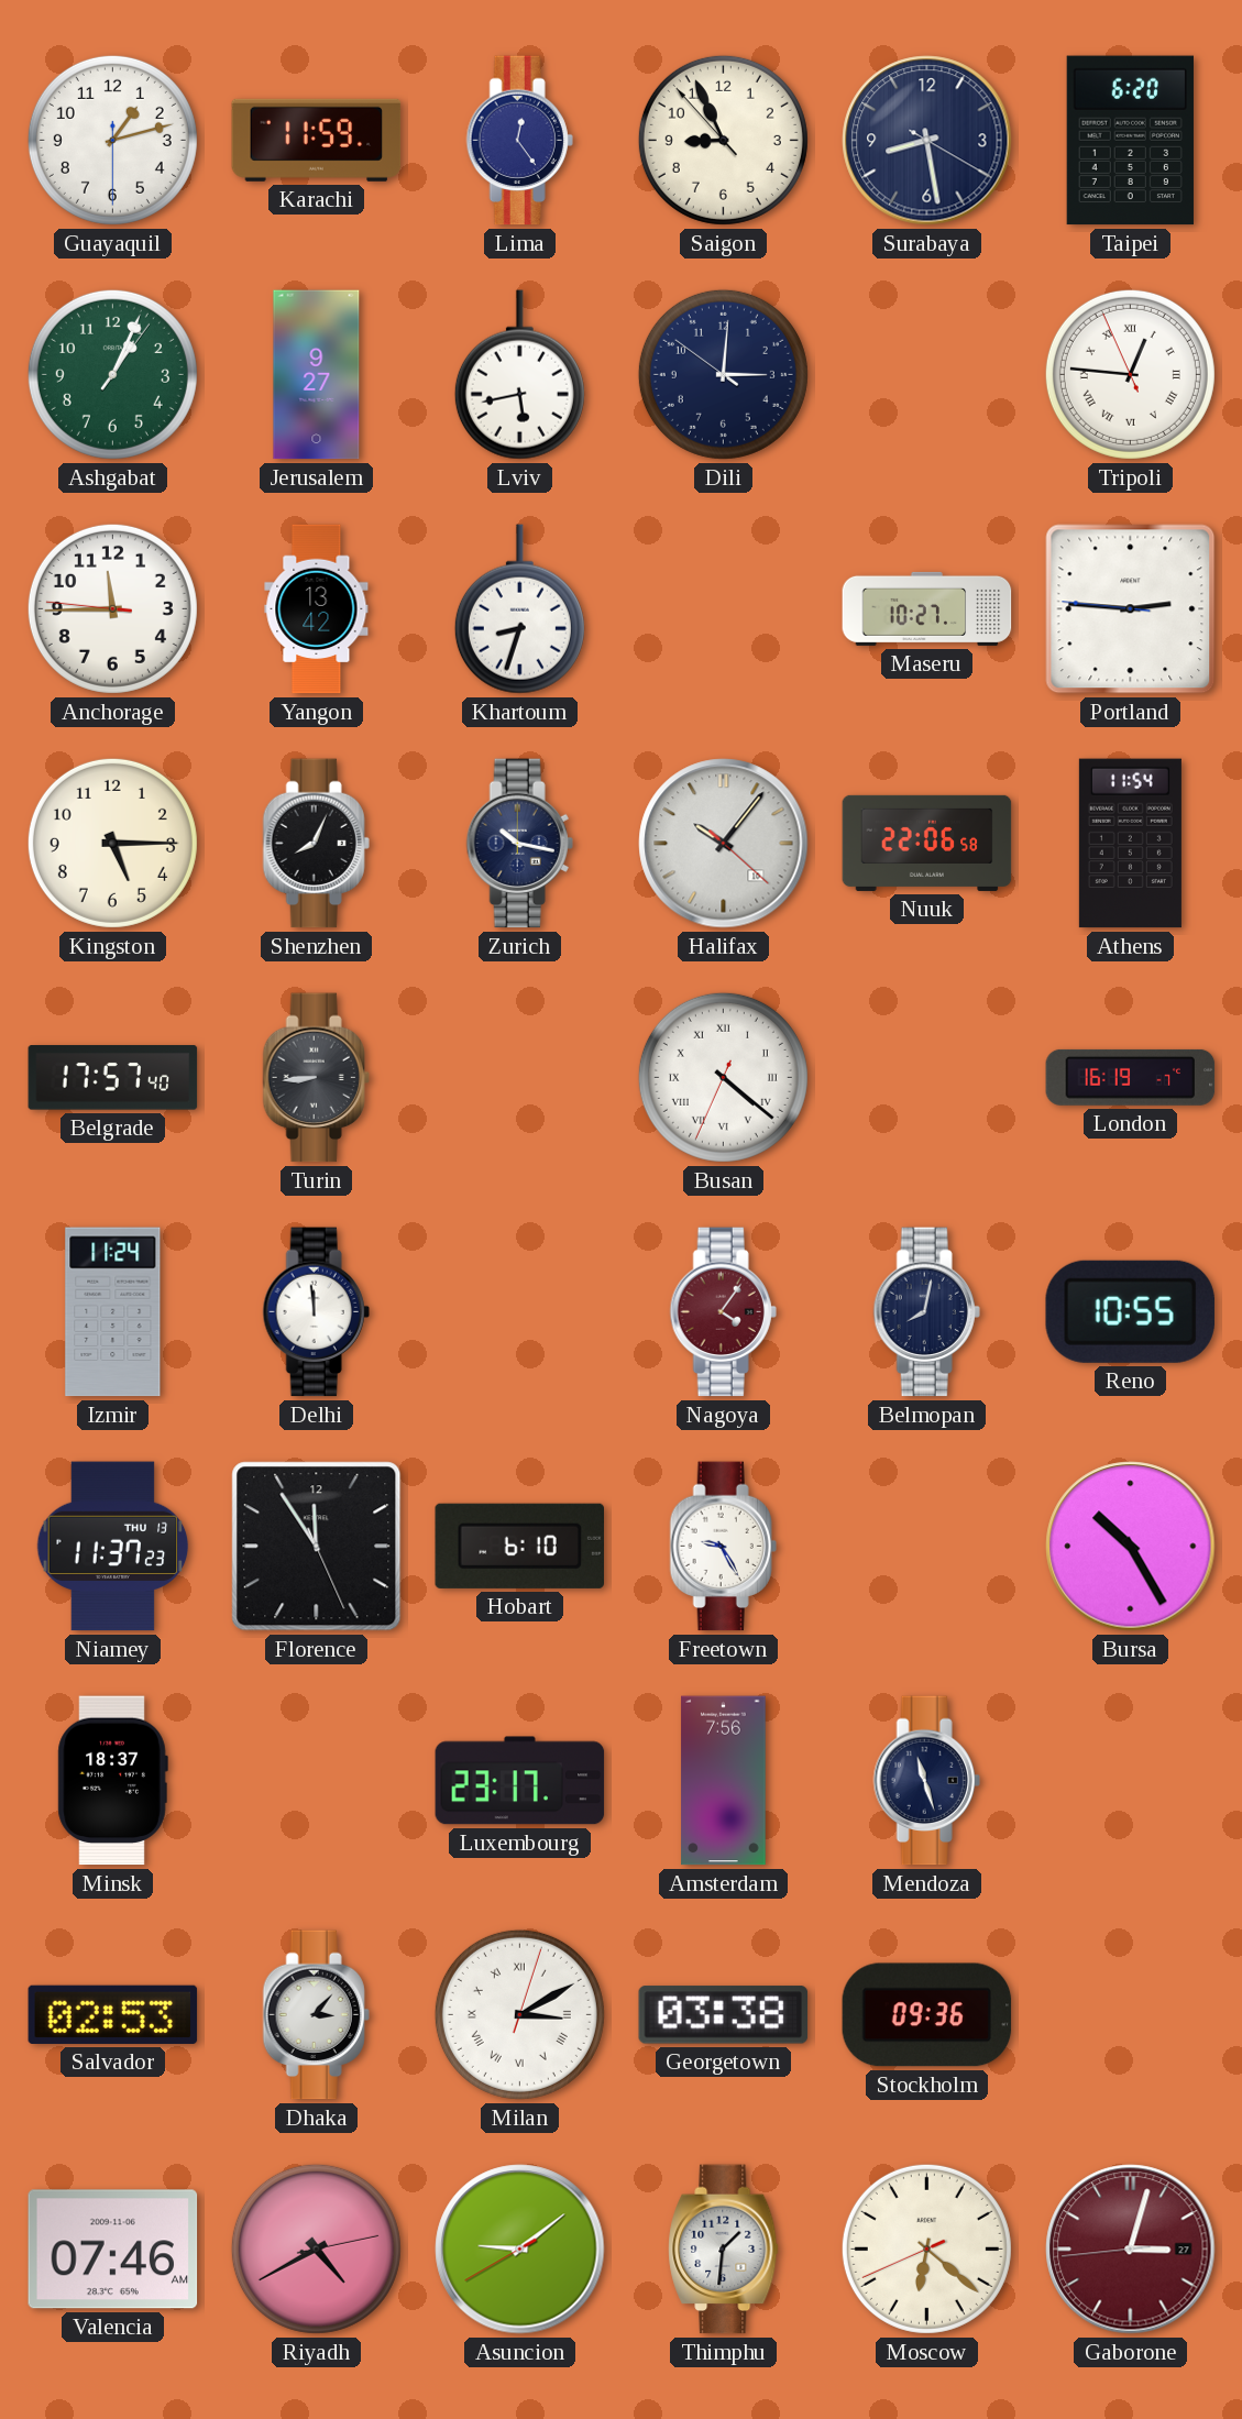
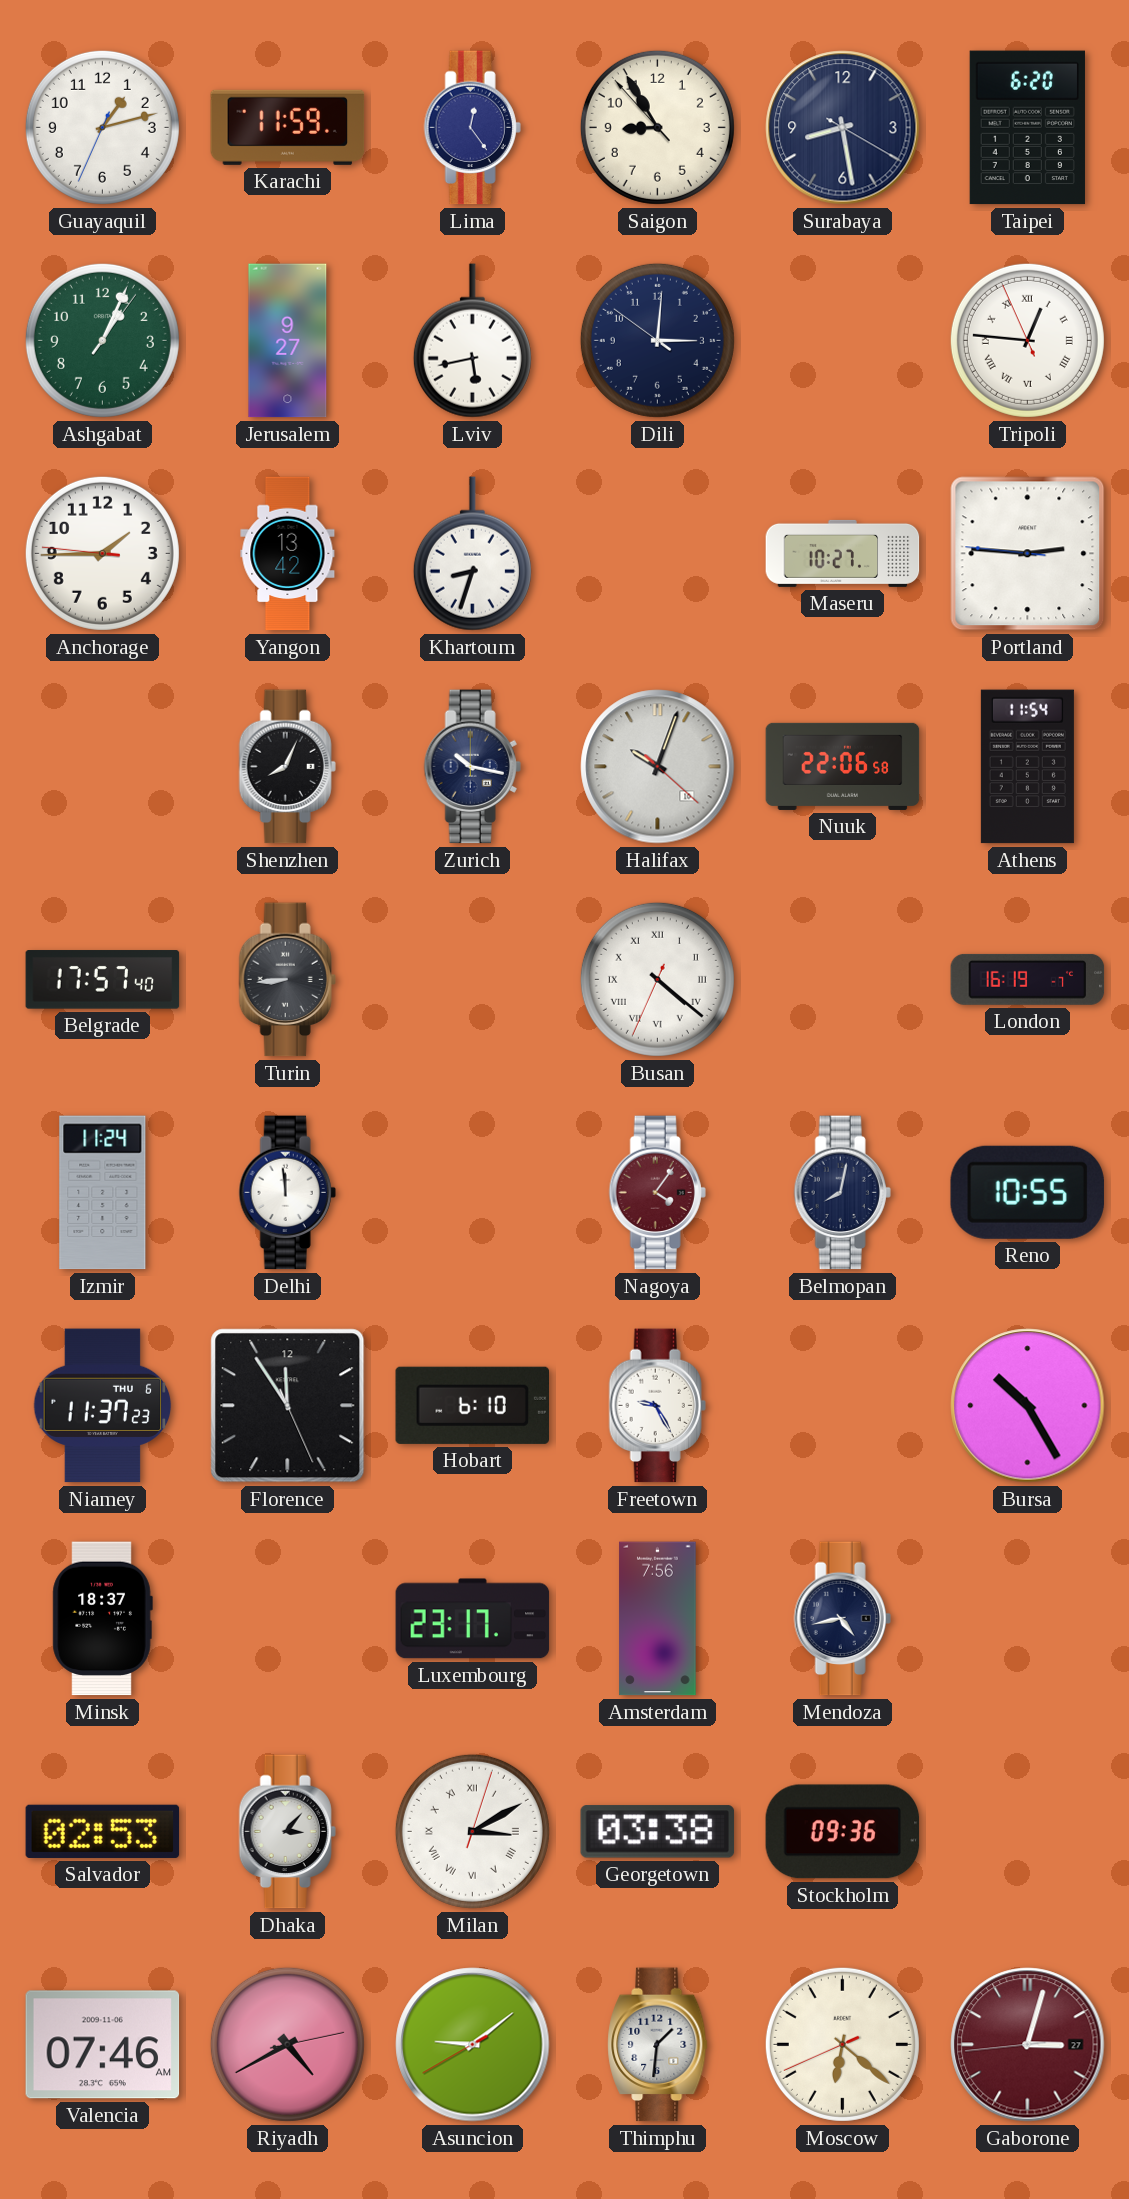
Guayaquil: 1:12:30 -> 1:12:34
Saigon: 8:55 -> 8:54
Anchorage: 11:44 -> 1:44
Kingston: 5:15 -> none
Halifax: 10:06 -> 10:03
Niamey date: THU 13 -> THU 6
Mendoza: 11:27 -> 4:43
